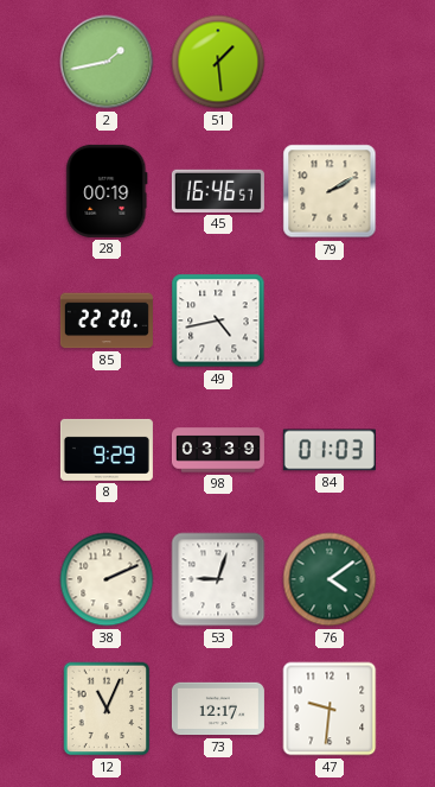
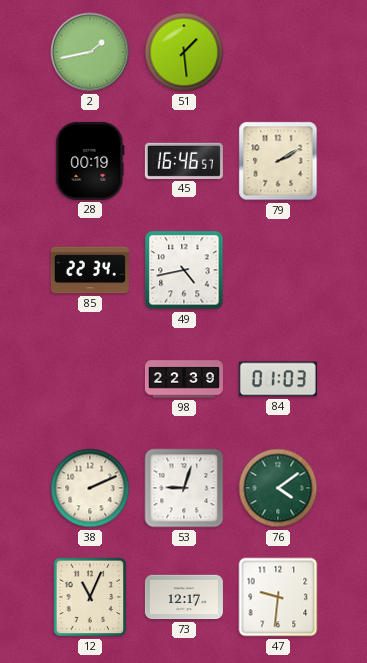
85: 22:20 -> 22:34
8: 9:29 -> none
98: 03:39 -> 22:39
